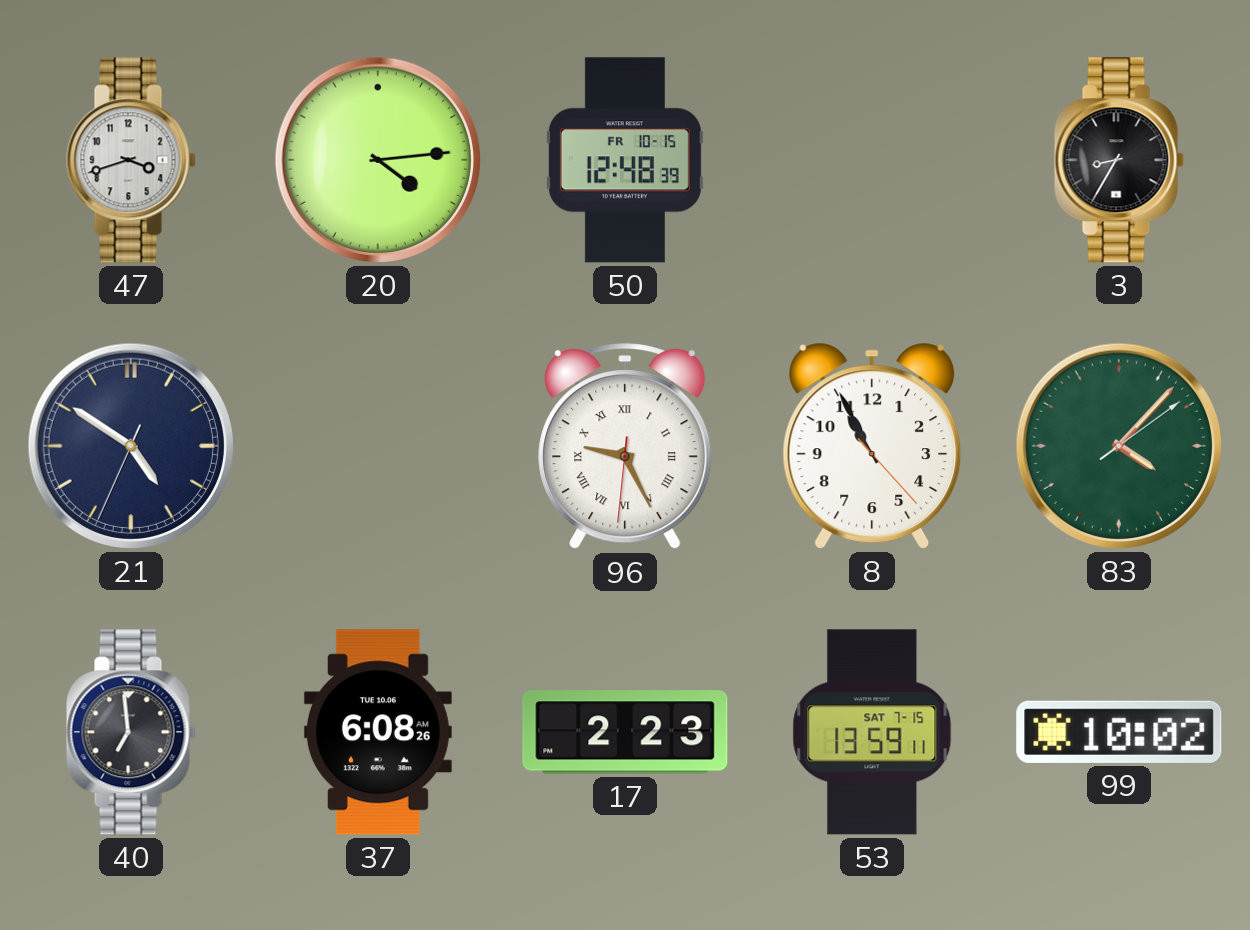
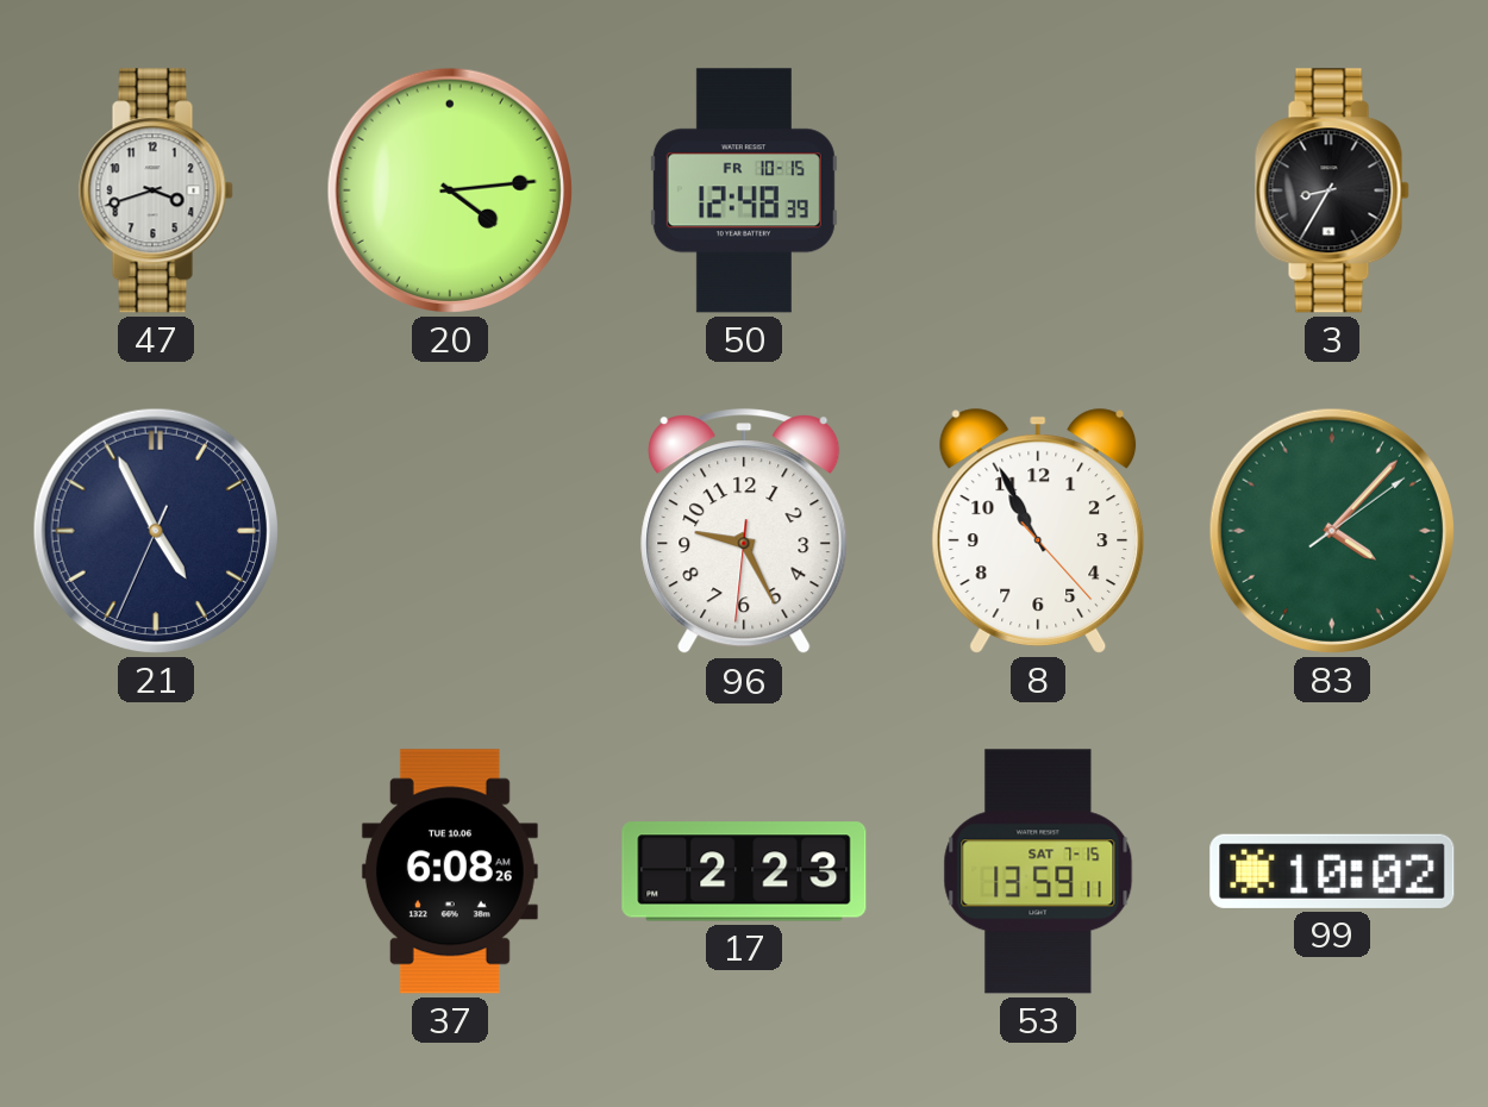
21: 4:50 -> 4:55
96 numerals: Roman -> Arabic
40: 6:59 -> none
